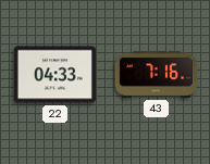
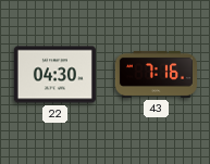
22: 04:33 -> 04:30
